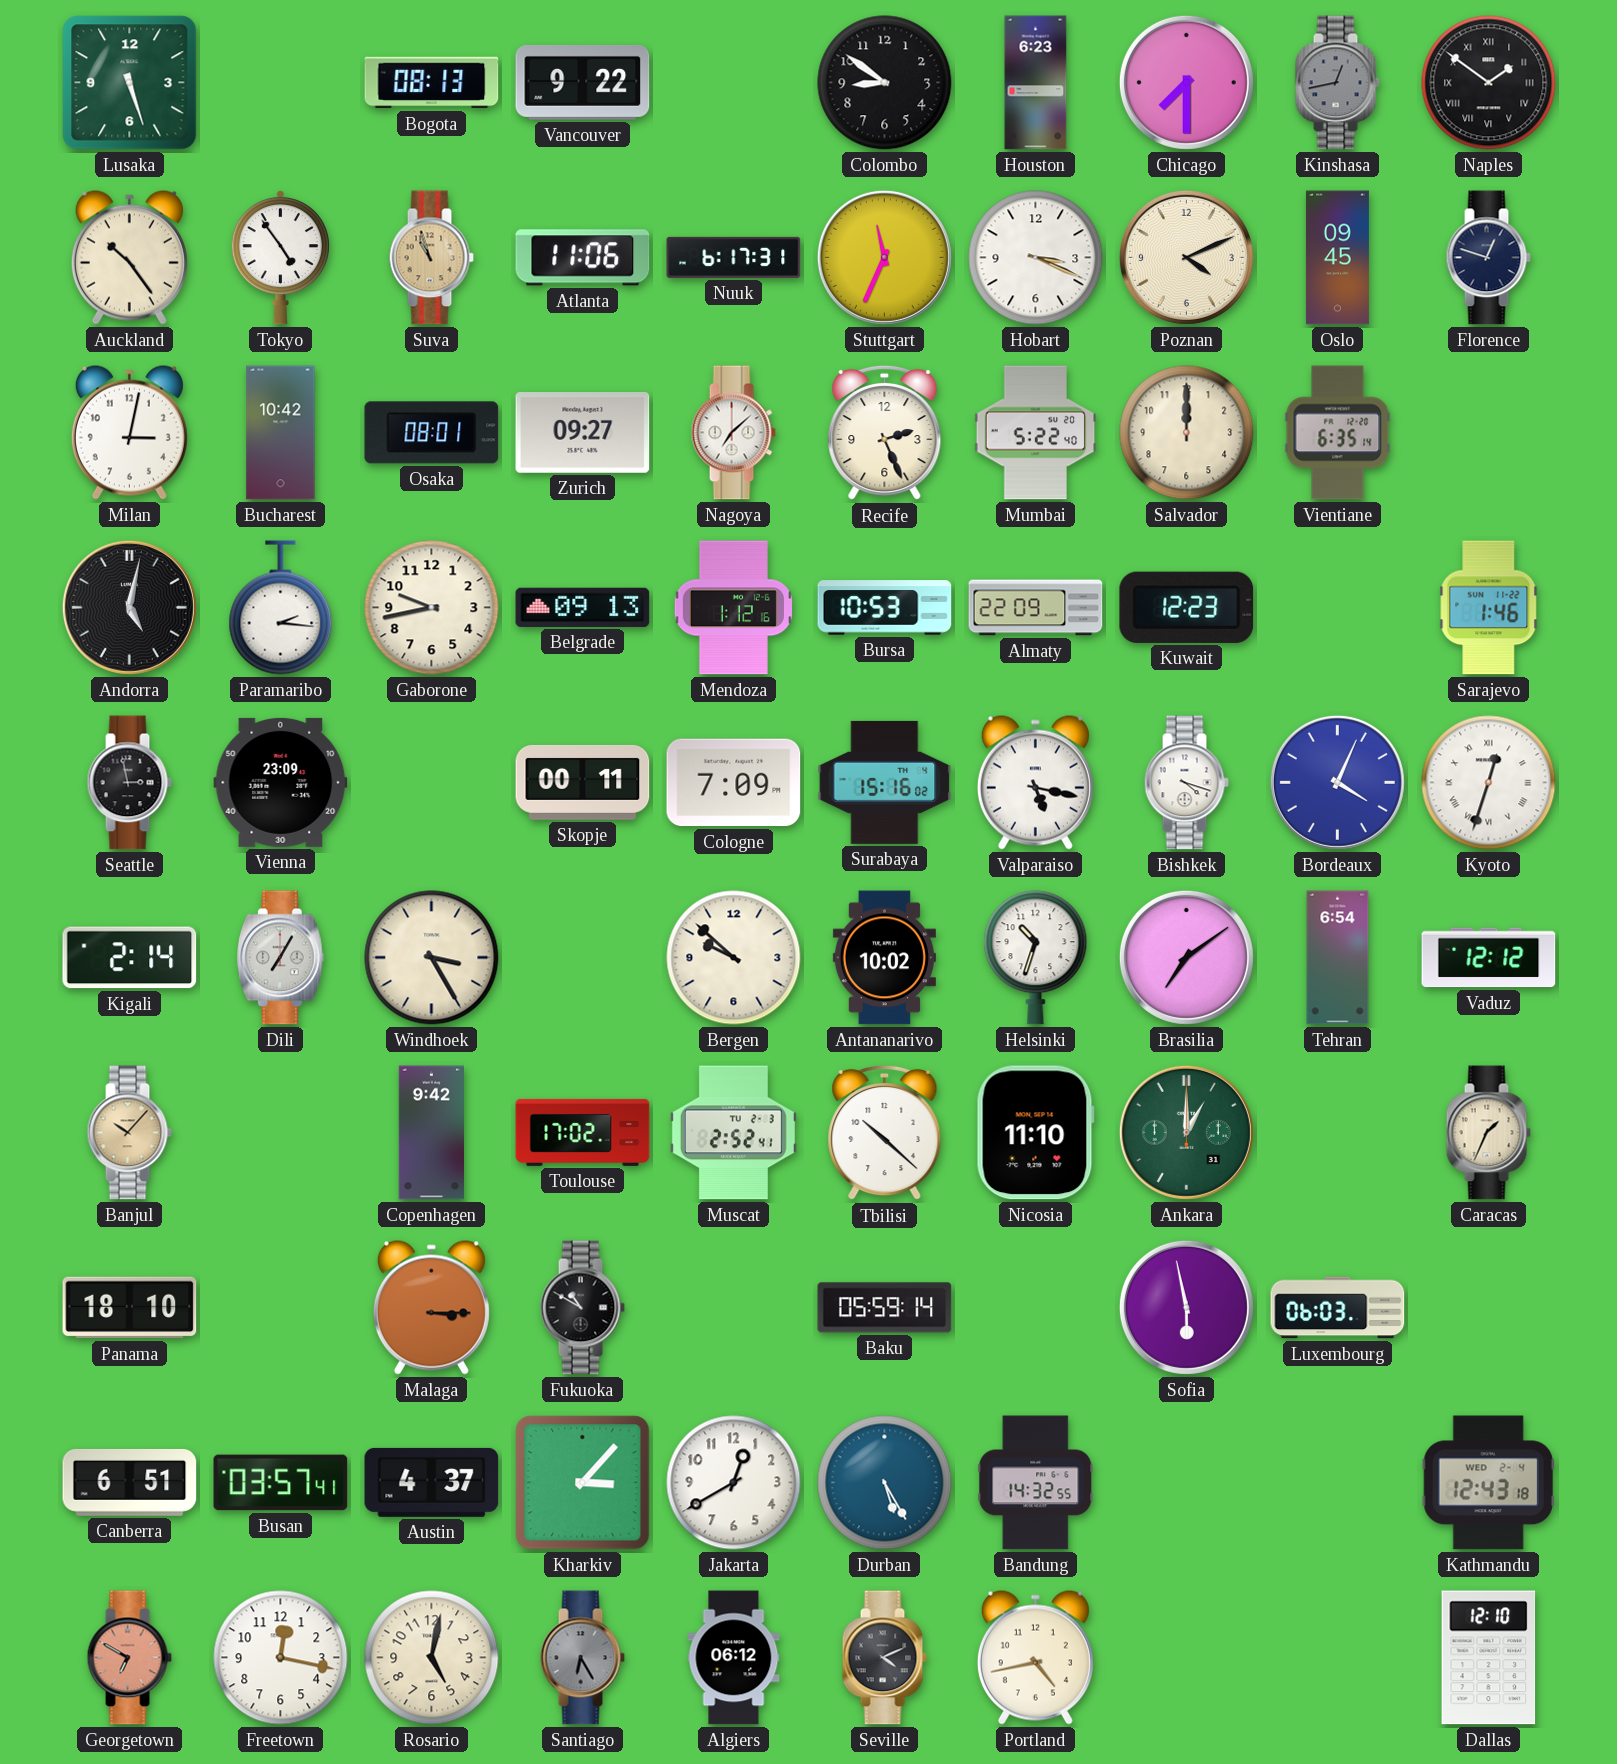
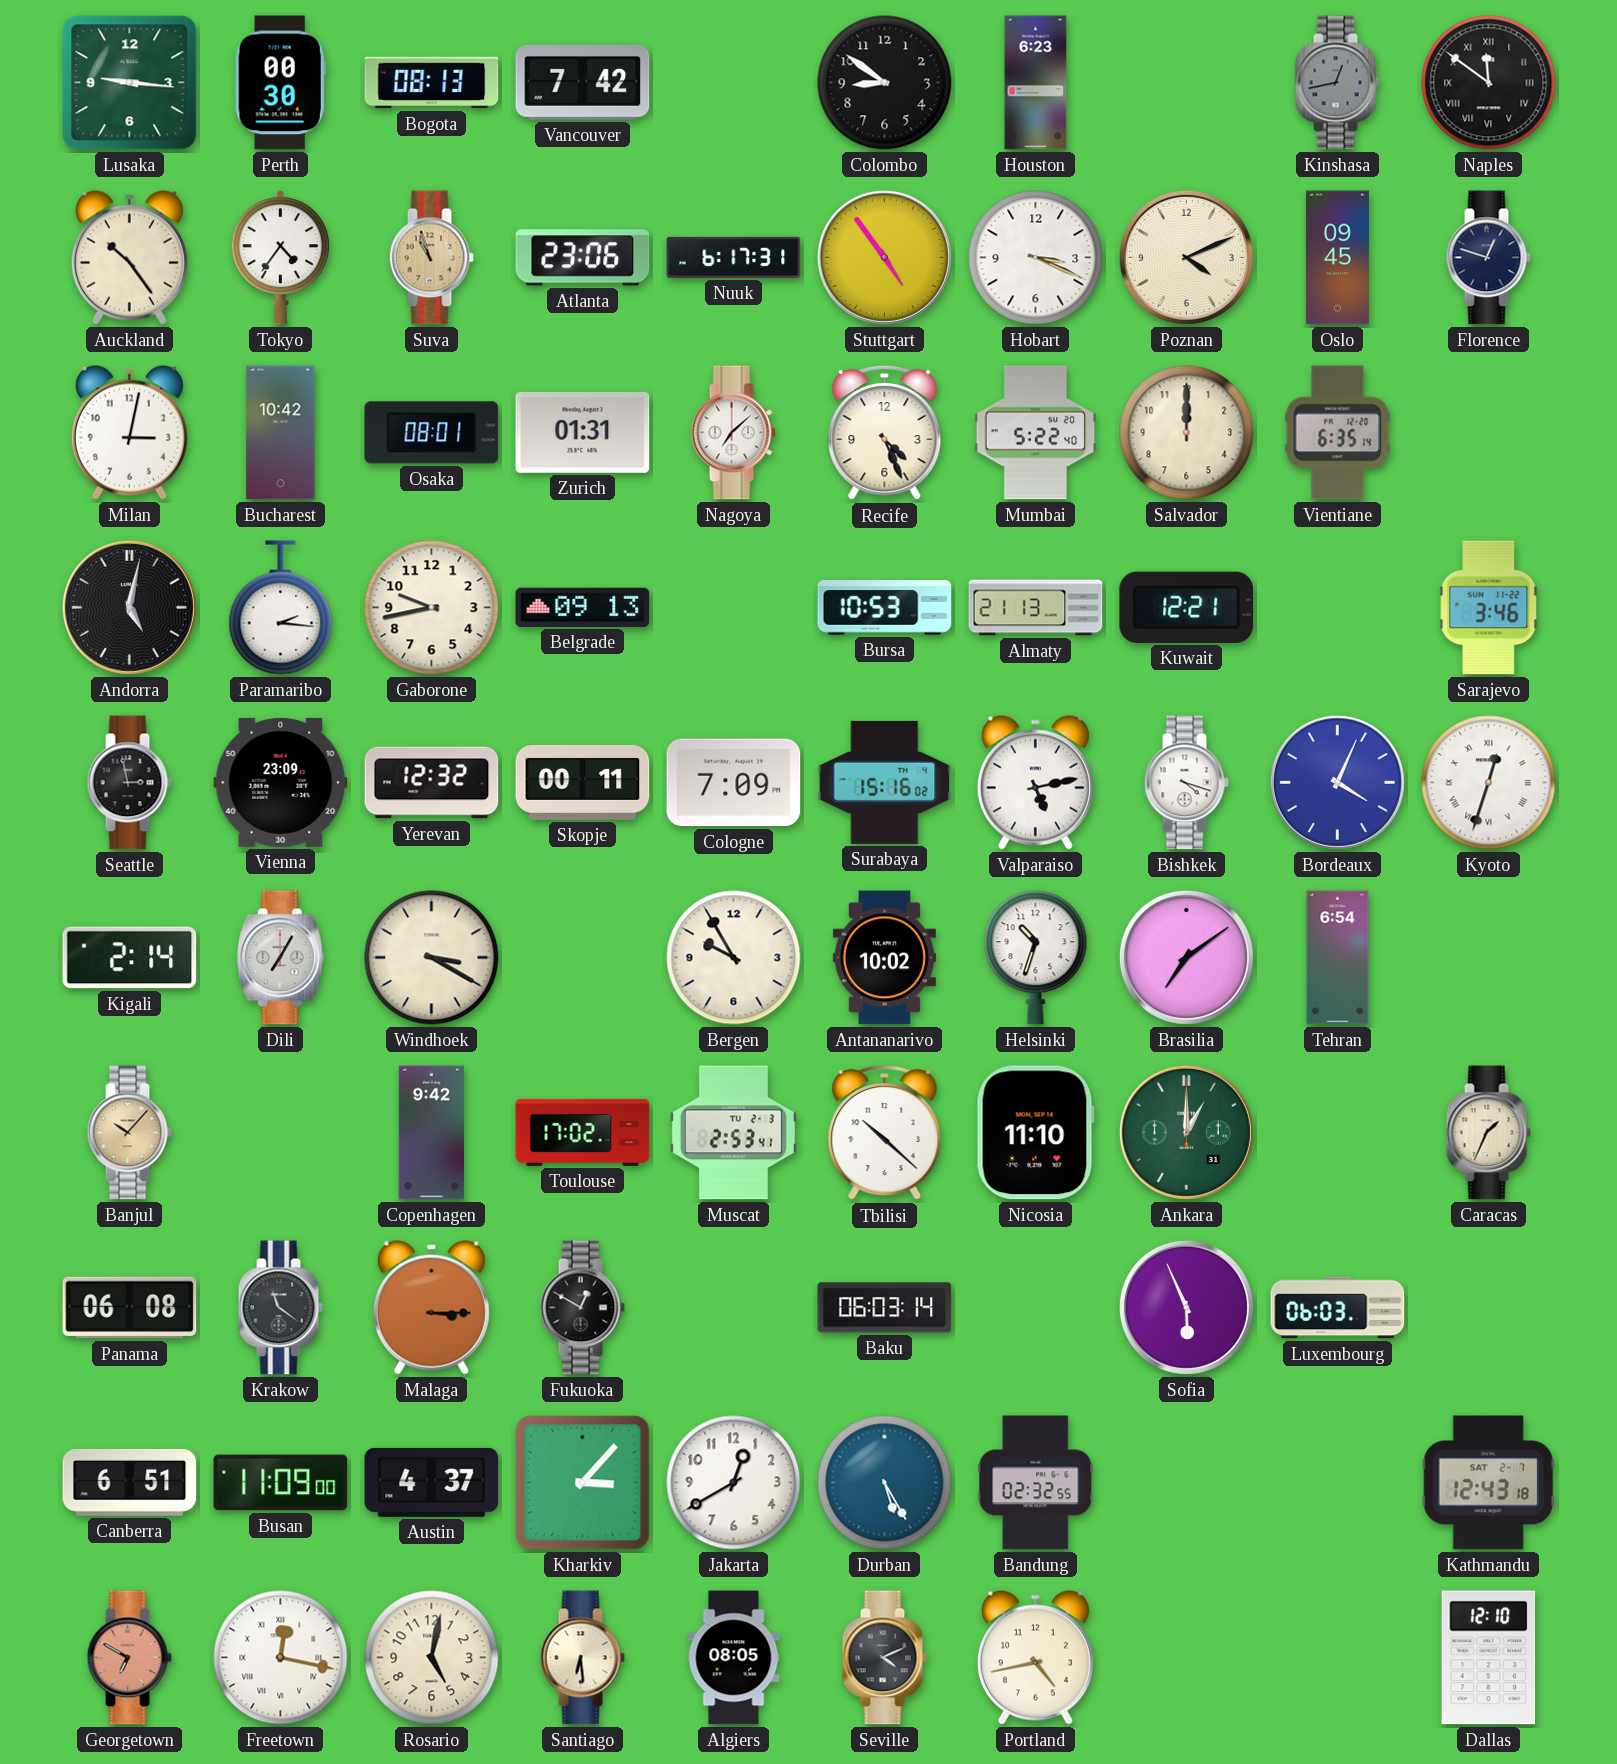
Lusaka: 5:27 -> 9:16
Perth: none -> 00:30
Vancouver: 9:22 -> 7:42
Chicago: 7:30 -> none
Naples: 1:51 -> 11:51
Tokyo: 4:54 -> 4:36
Atlanta: 11:06 -> 23:06
Stuttgart: 11:34 -> 4:54
Zurich: 09:27 -> 01:31
Recife: 2:26 -> 4:26
Mendoza: 1:12 -> none
Almaty: 22:09 -> 21:13
Kuwait: 12:23 -> 12:21
Sarajevo: 1:46 -> 3:46
Yerevan: none -> 12:32
Valparaiso: 5:17 -> 5:13
Windhoek: 3:25 -> 3:20
Bergen: 9:52 -> 9:55
Vaduz: 12:12 -> none
Muscat: 2:52 -> 2:53
Panama: 18:10 -> 06:08
Krakow: none -> 11:21
Fukuoka: 10:50 -> 12:50
Baku: 05:59 -> 06:03
Sofia: 5:58 -> 5:56
Busan: 03:57 -> 11:09
Bandung: 14:32 -> 02:32
Kathmandu date: WED 2-4 -> SAT 2-7
Freetown numerals: Arabic -> Roman
Santiago: 6:25 -> 6:29
Santiago dial: grey -> cream
Algiers: 06:12 -> 08:05
